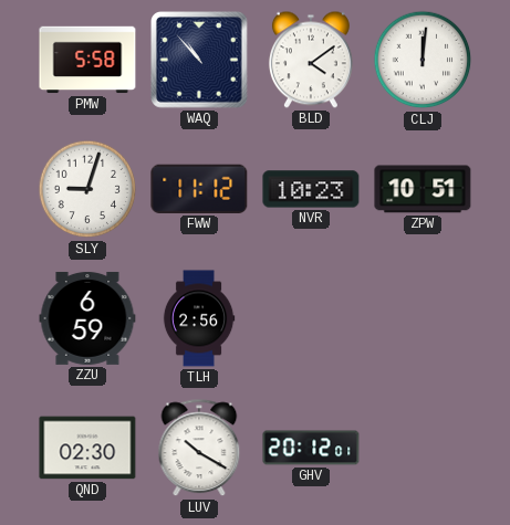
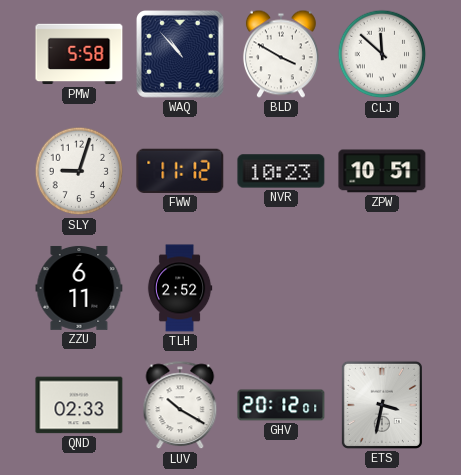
BLD: 4:09 -> 3:50
CLJ: 12:01 -> 11:52
ZZU: 6:59 -> 6:11
TLH: 2:56 -> 2:52
QND: 02:30 -> 02:33
ETS: none -> 3:32
